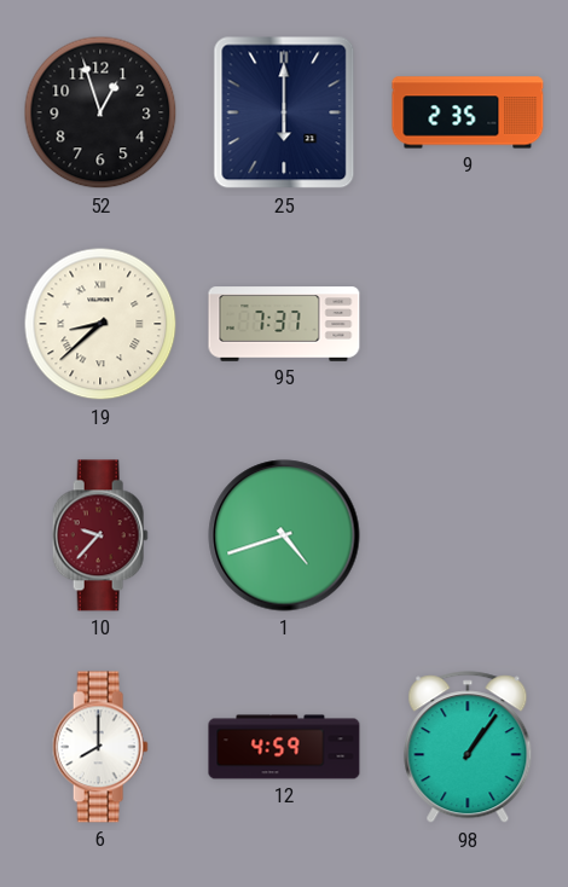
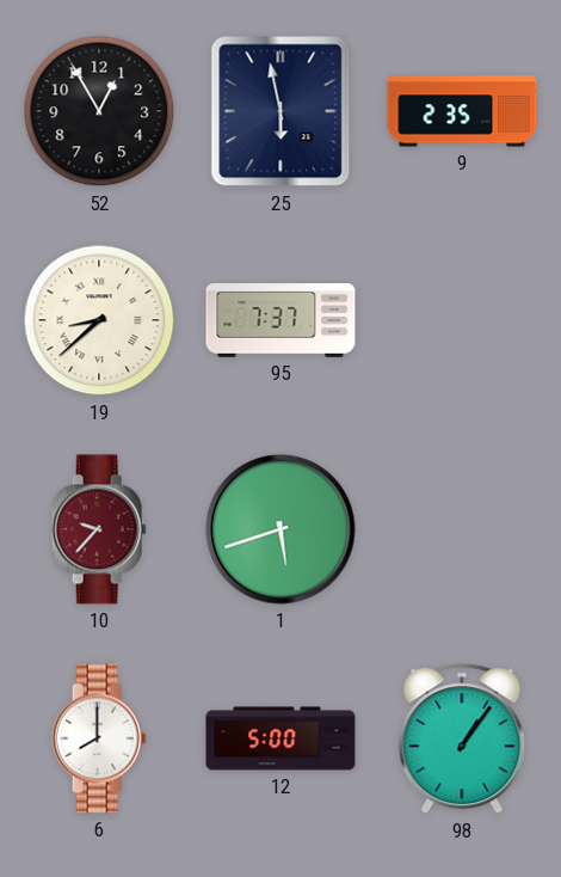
52: 12:57 -> 12:55
25: 6:00 -> 5:58
1: 4:42 -> 5:42
12: 4:59 -> 5:00
